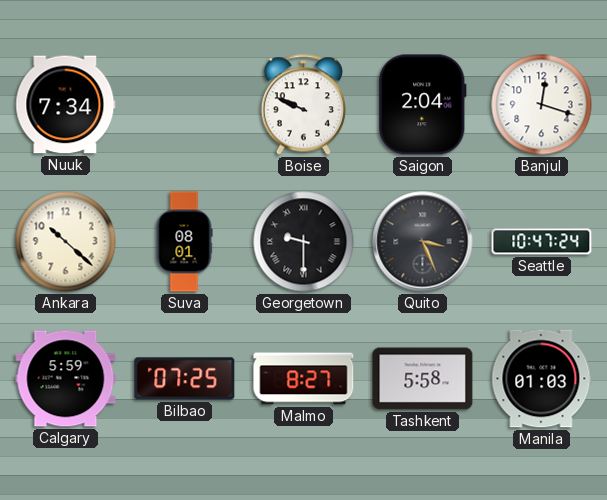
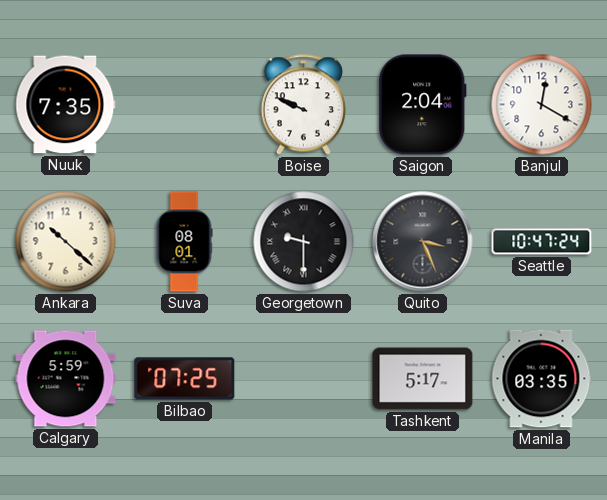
Nuuk: 7:34 -> 7:35
Banjul: 12:18 -> 12:20
Malmo: 8:27 -> none
Tashkent: 5:58 -> 5:17
Manila: 01:03 -> 03:35
